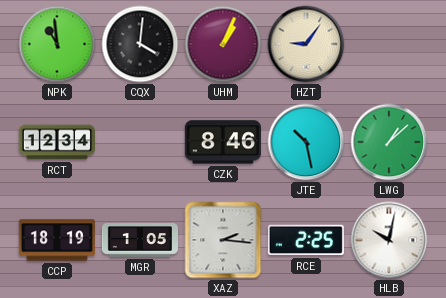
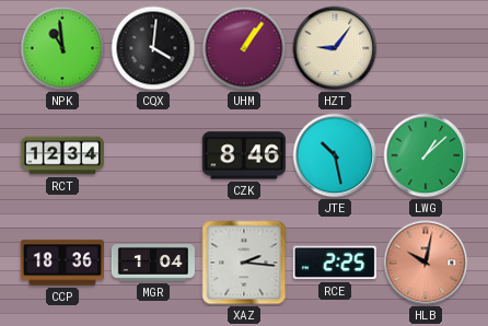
UHM: 1:04 -> 1:06
CCP: 18:19 -> 18:36
MGR: 1:05 -> 1:04
HLB dial: white -> salmon
